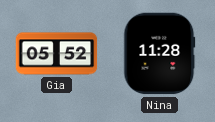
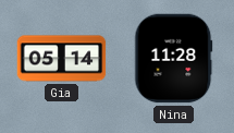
Gia: 05:52 -> 05:14
